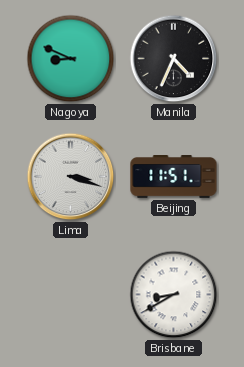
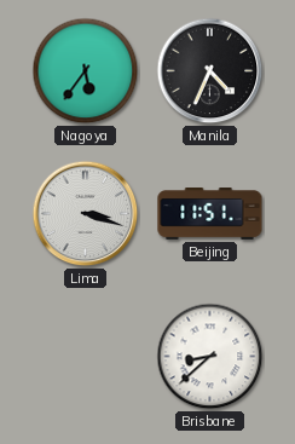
Nagoya: 8:49 -> 5:36
Brisbane: 8:40 -> 8:38
